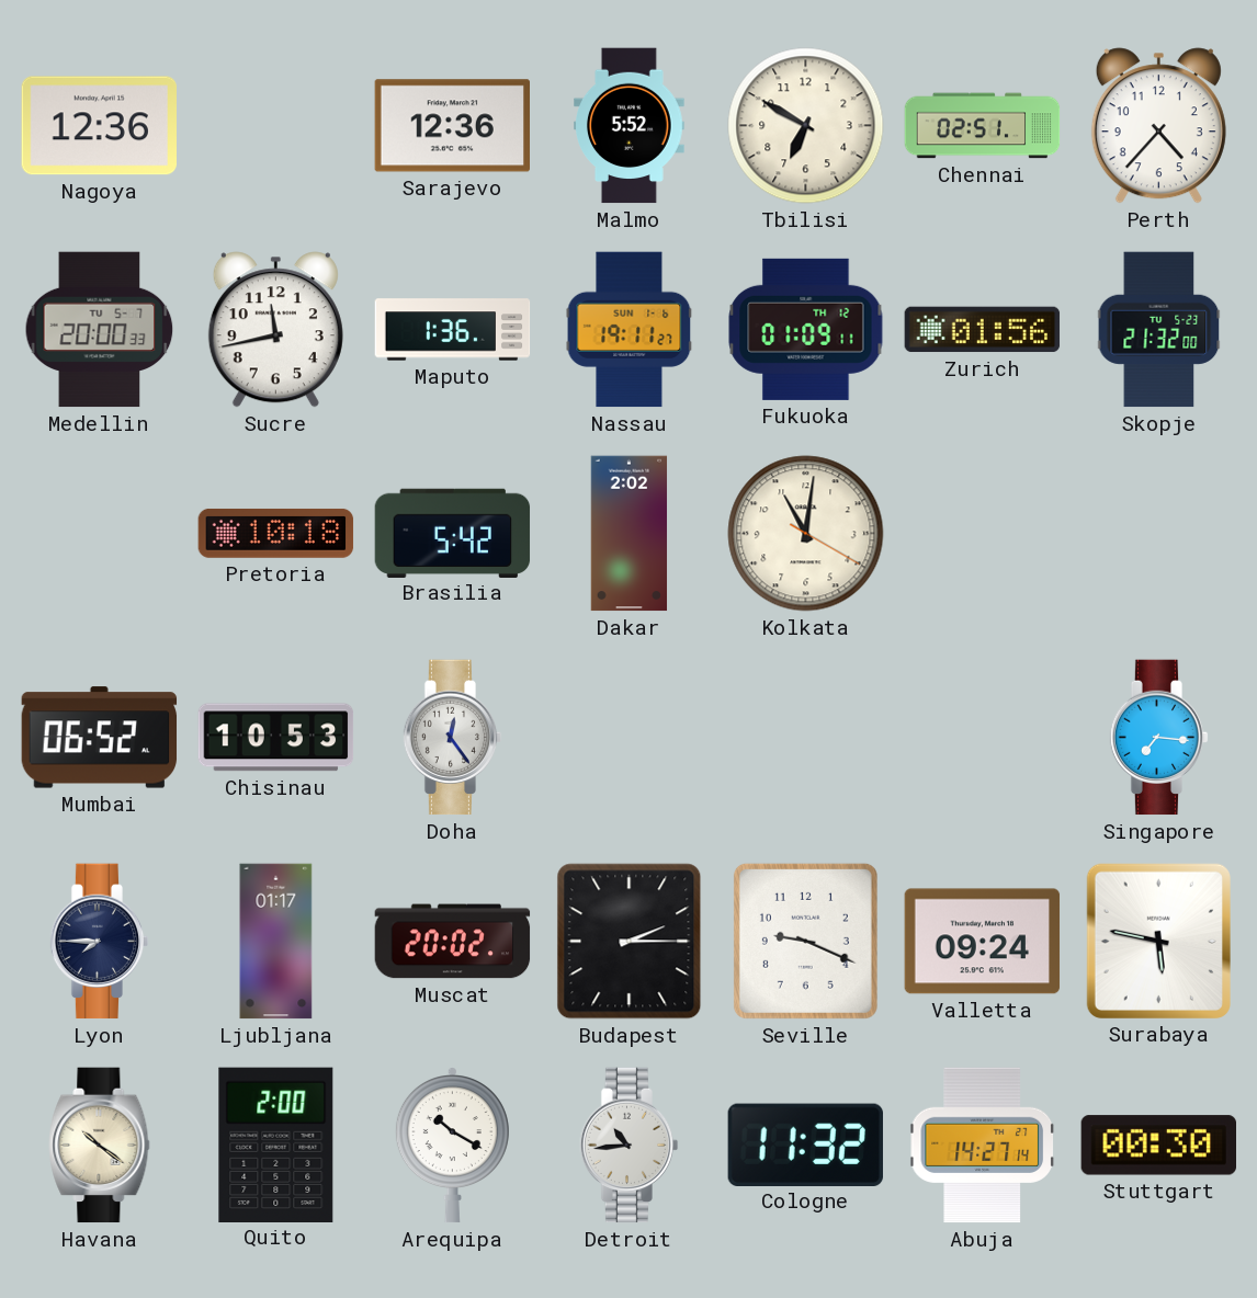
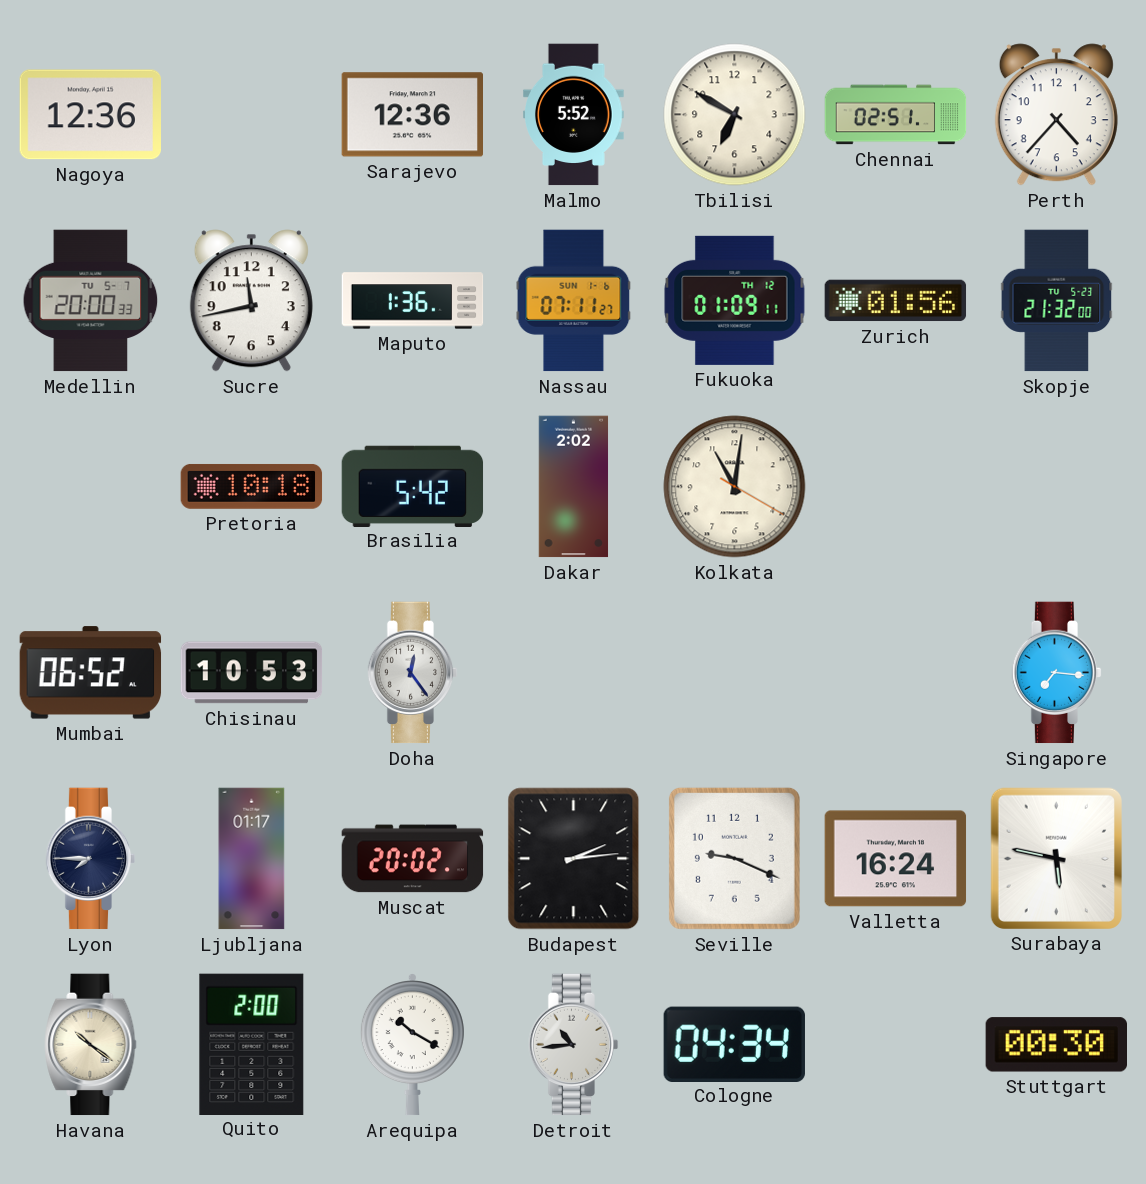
Nassau: 19:11 -> 07:11
Budapest: 2:15 -> 2:14
Valletta: 09:24 -> 16:24
Cologne: 11:32 -> 04:34
Abuja: 14:27 -> none
